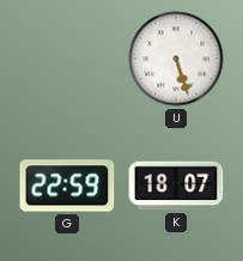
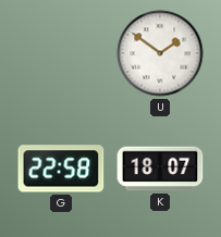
U: 5:27 -> 1:51
G: 22:59 -> 22:58
